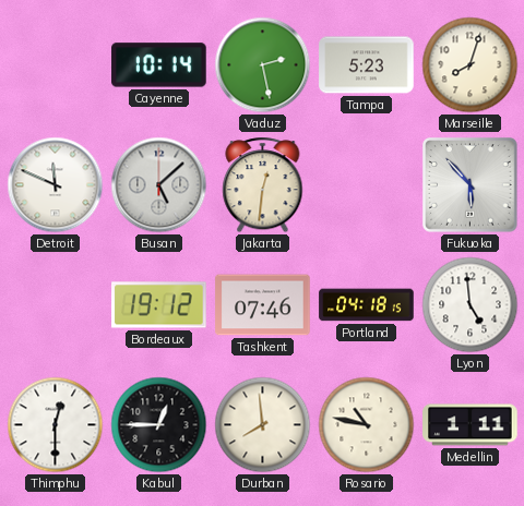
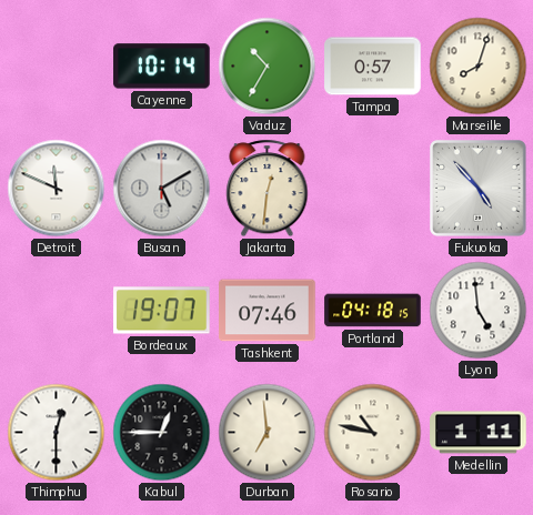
Vaduz: 2:28 -> 10:35
Tampa: 5:23 -> 0:57
Busan: 5:08 -> 5:10
Fukuoka: 5:53 -> 4:53
Bordeaux: 19:12 -> 19:07
Durban: 7:59 -> 6:59
